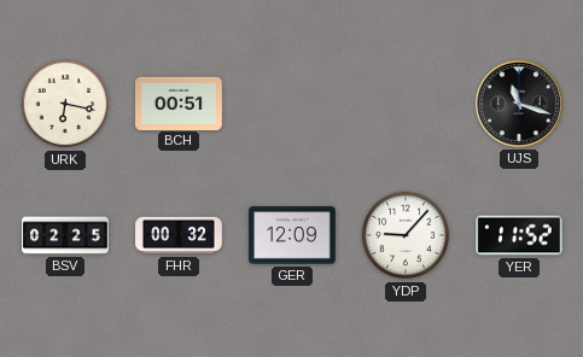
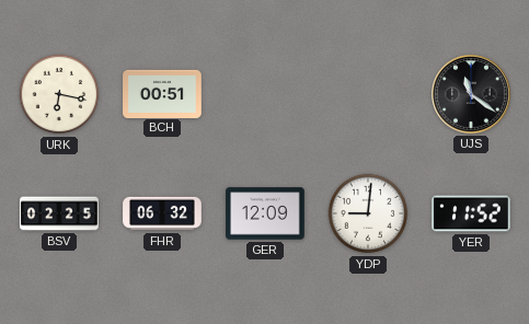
UJS: 11:18 -> 11:21
FHR: 00:32 -> 06:32
YDP: 9:07 -> 9:01
